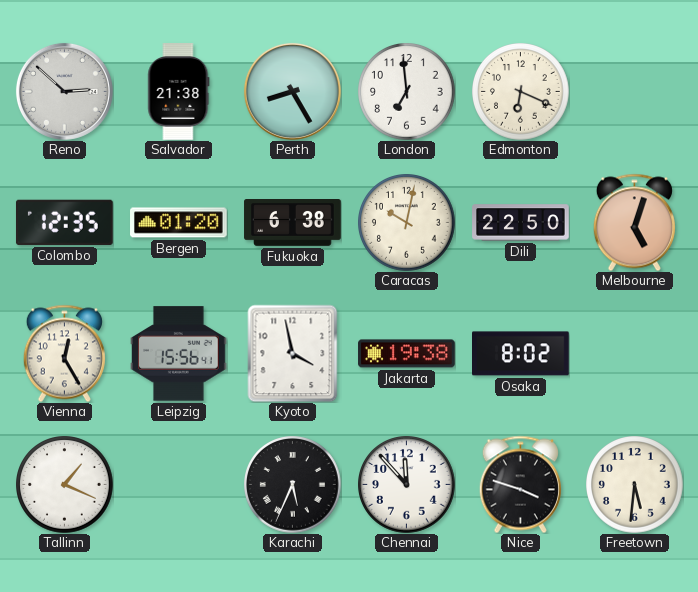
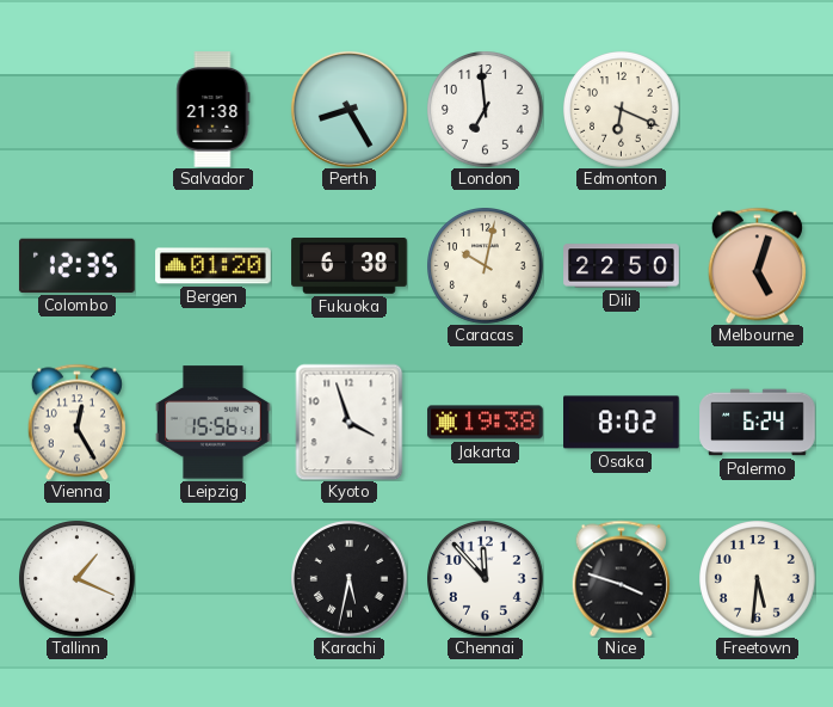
Reno: 2:52 -> none
Kyoto: 3:58 -> 3:57
Palermo: none -> 6:24
Karachi: 5:34 -> 5:32
